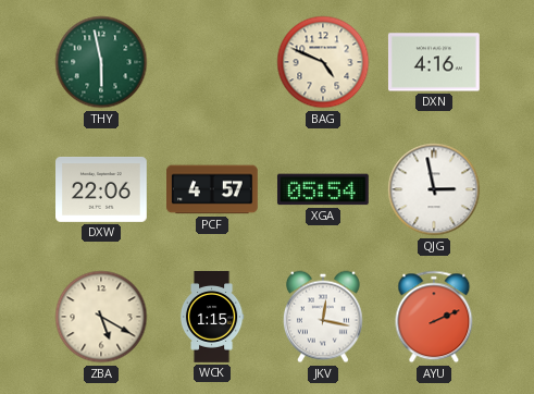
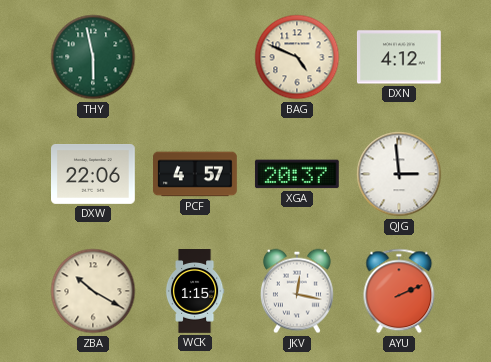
DXN: 4:16 -> 4:12
XGA: 05:54 -> 20:37
QJG: 2:58 -> 2:59
ZBA: 5:20 -> 10:20
